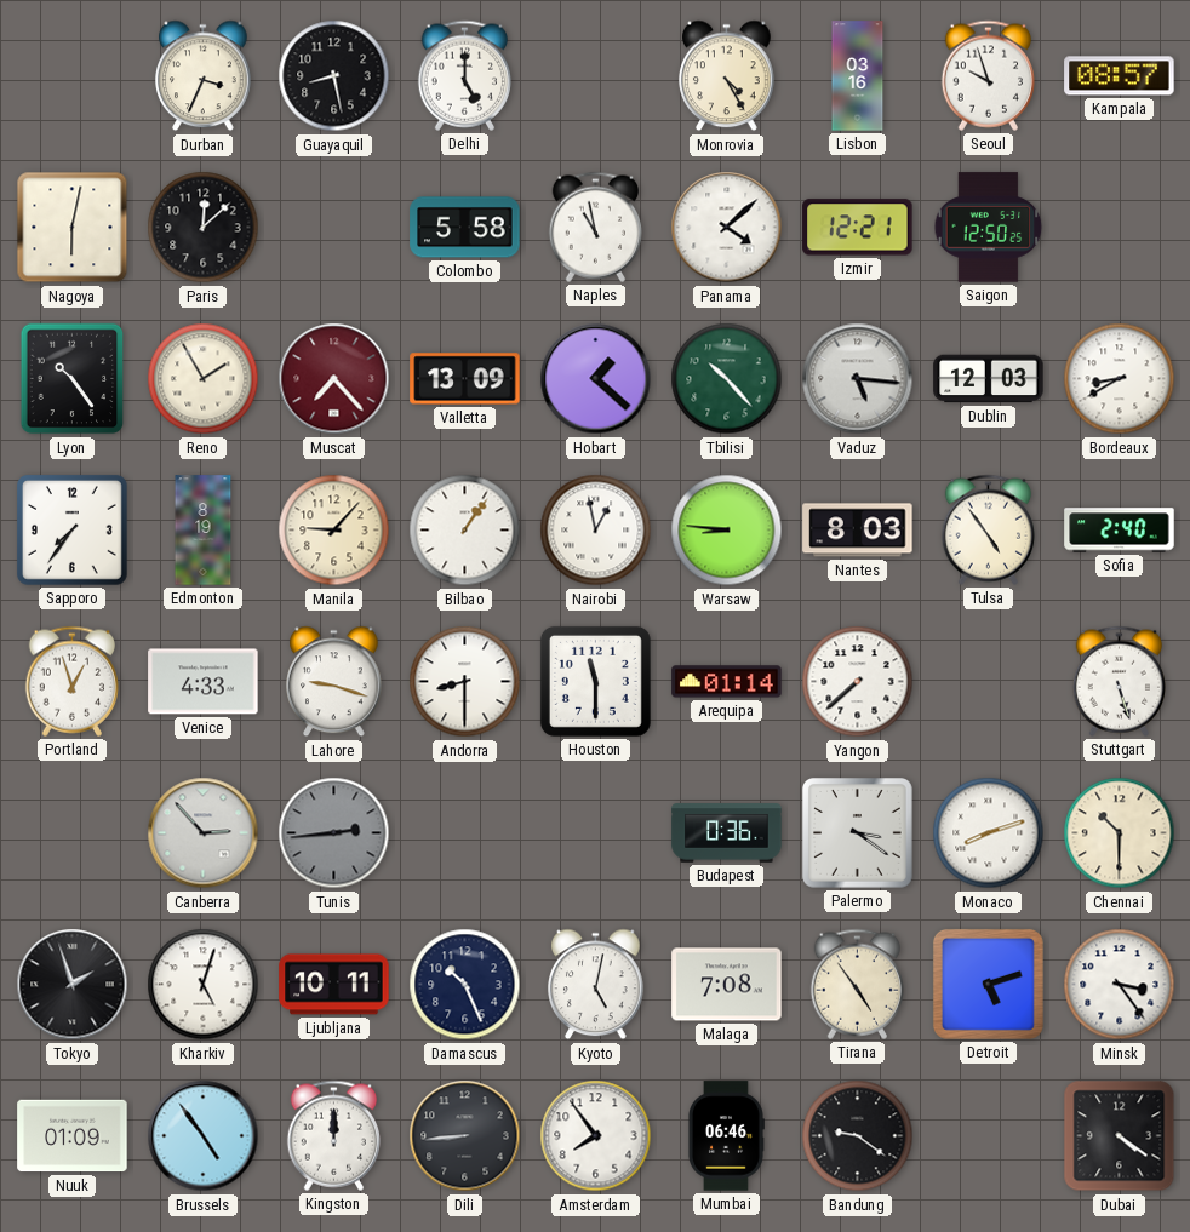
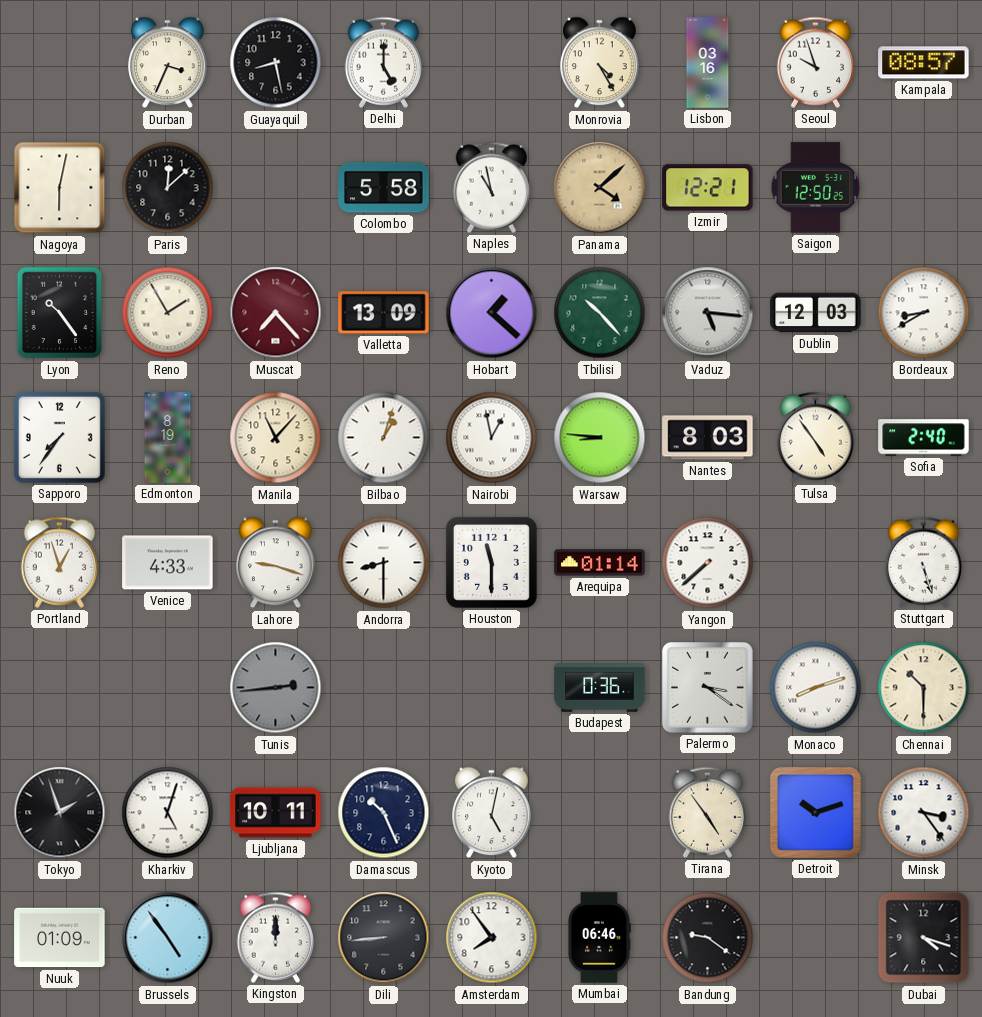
Panama dial: white -> champagne
Manila: 9:07 -> 11:07
Bilbao: 1:06 -> 1:03
Canberra: 2:53 -> none
Malaga: 7:08 -> none
Detroit: 5:12 -> 10:12
Dubai: 4:21 -> 4:18
